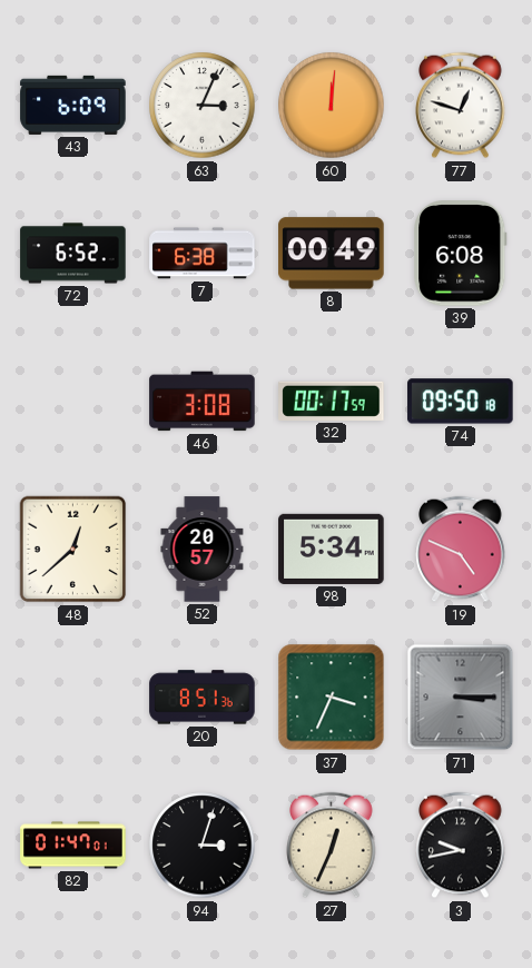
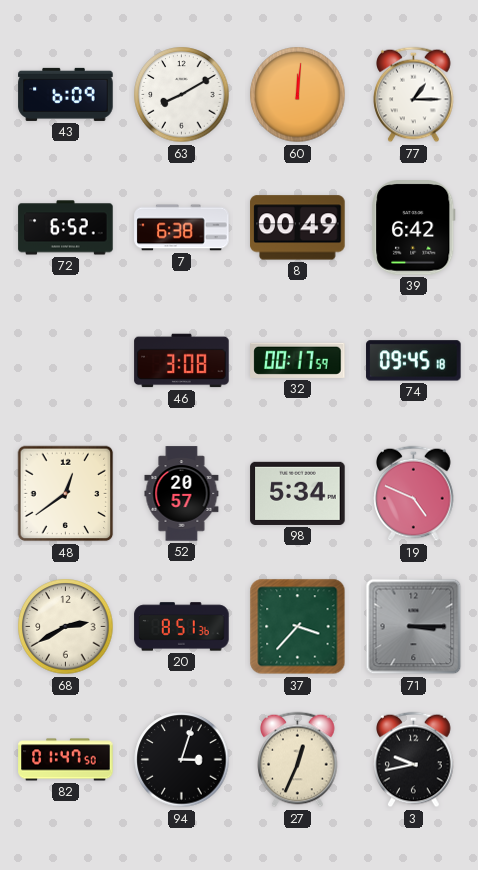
63: 3:04 -> 8:10
77: 12:48 -> 1:15
39: 6:08 -> 6:42
74: 09:50 -> 09:45
48: 12:38 -> 12:39
68: none -> 2:40
37: 3:34 -> 3:37
82: 01:47:01 -> 01:47:50
